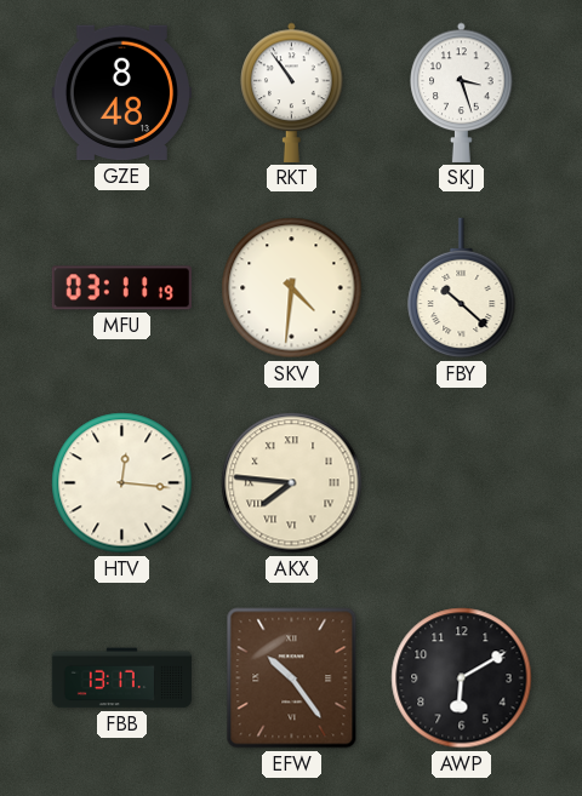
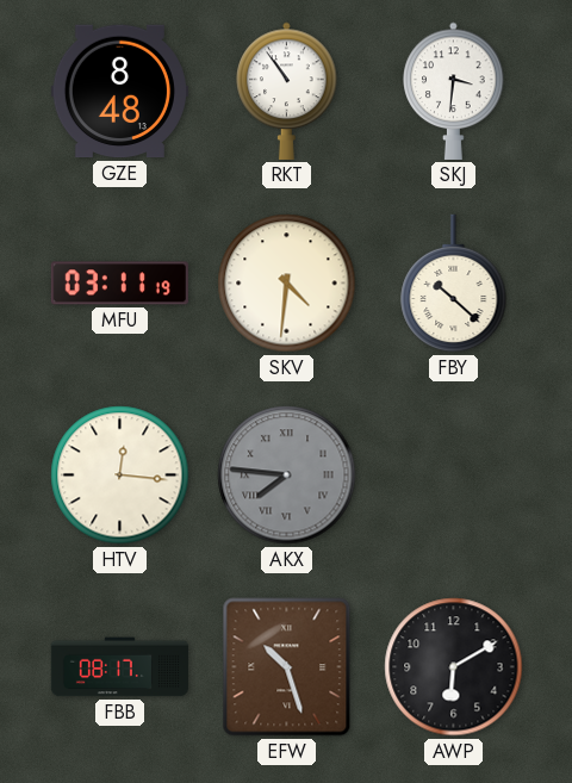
SKJ: 3:27 -> 3:31
AKX dial: cream -> grey
FBB: 13:17 -> 08:17
EFW: 10:24 -> 10:27
